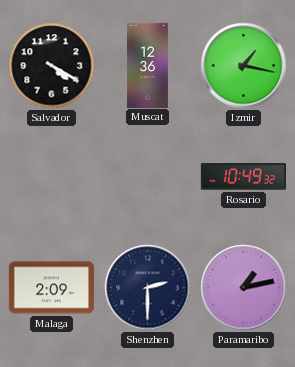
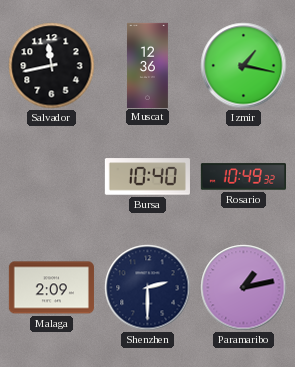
Salvador: 4:20 -> 11:43
Bursa: none -> 10:40
